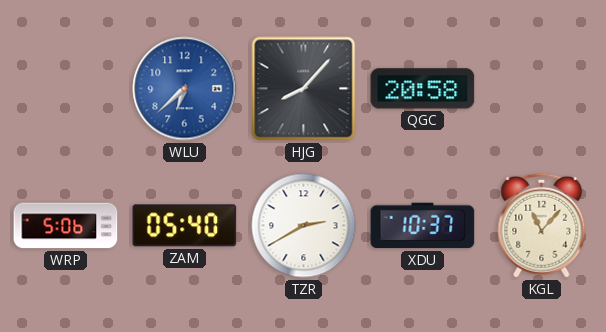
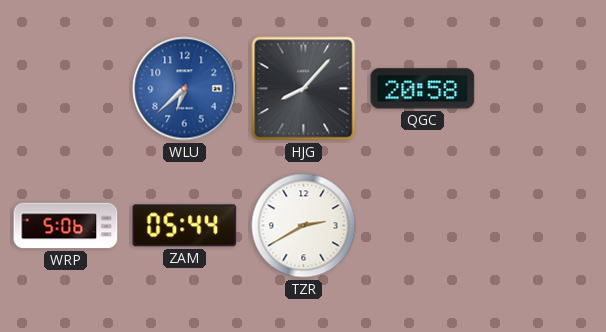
ZAM: 05:40 -> 05:44
XDU: 10:37 -> none
KGL: 11:07 -> none
